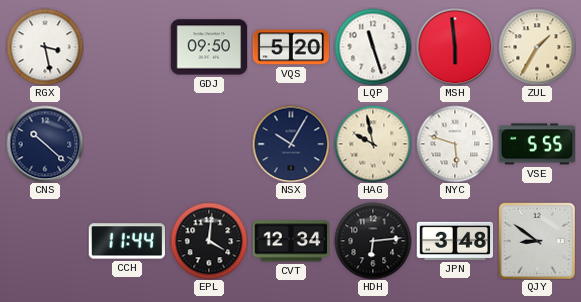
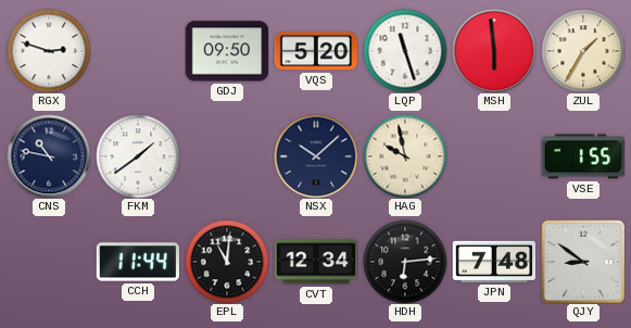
RGX: 3:28 -> 2:48
CNS: 10:22 -> 10:47
FKM: none -> 1:39
NSX: 10:05 -> 10:08
NYC: 5:48 -> none
VSE: 5:55 -> 1:55
EPL: 4:01 -> 11:01
JPN: 3:48 -> 7:48
